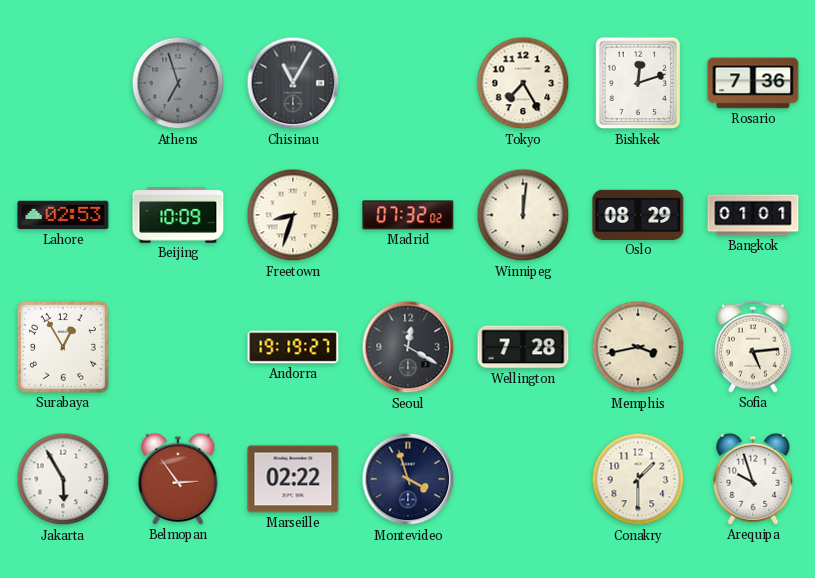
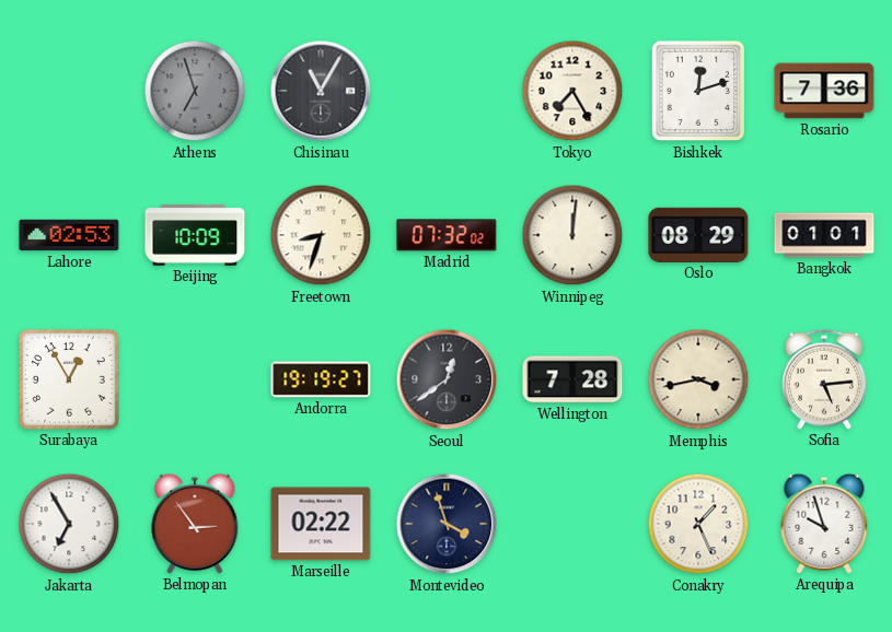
Seoul: 12:20 -> 12:39
Jakarta: 5:55 -> 6:55
Conakry: 1:30 -> 1:26
